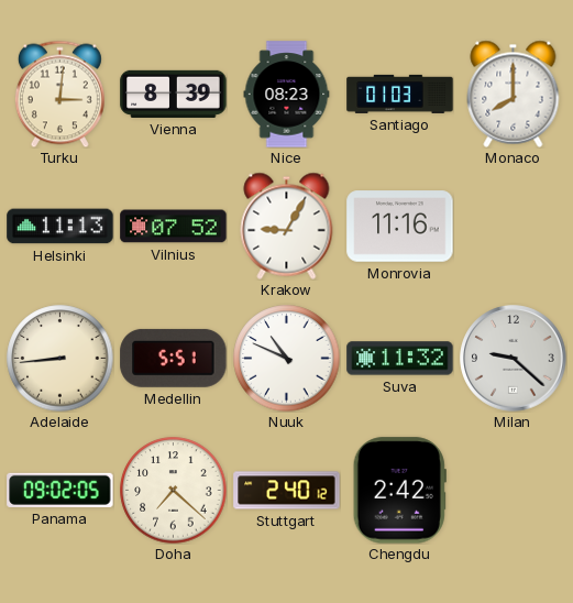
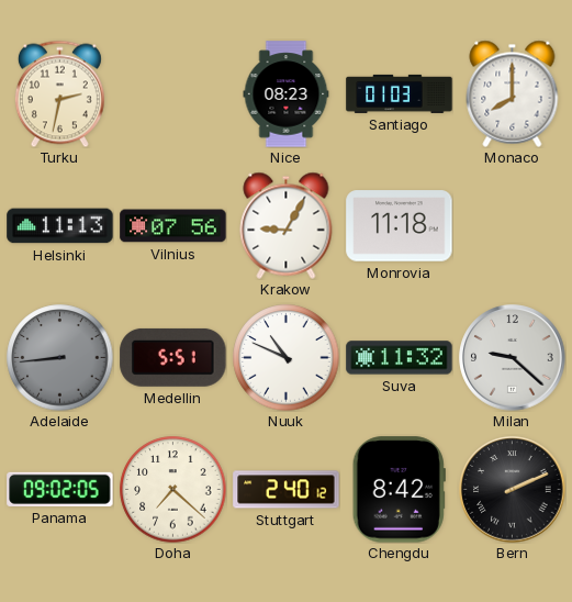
Turku: 3:01 -> 2:32
Vienna: 8:39 -> none
Vilnius: 07:52 -> 07:56
Monrovia: 11:16 -> 11:18
Adelaide dial: cream -> grey
Chengdu: 2:42 -> 8:42
Bern: none -> 2:11
